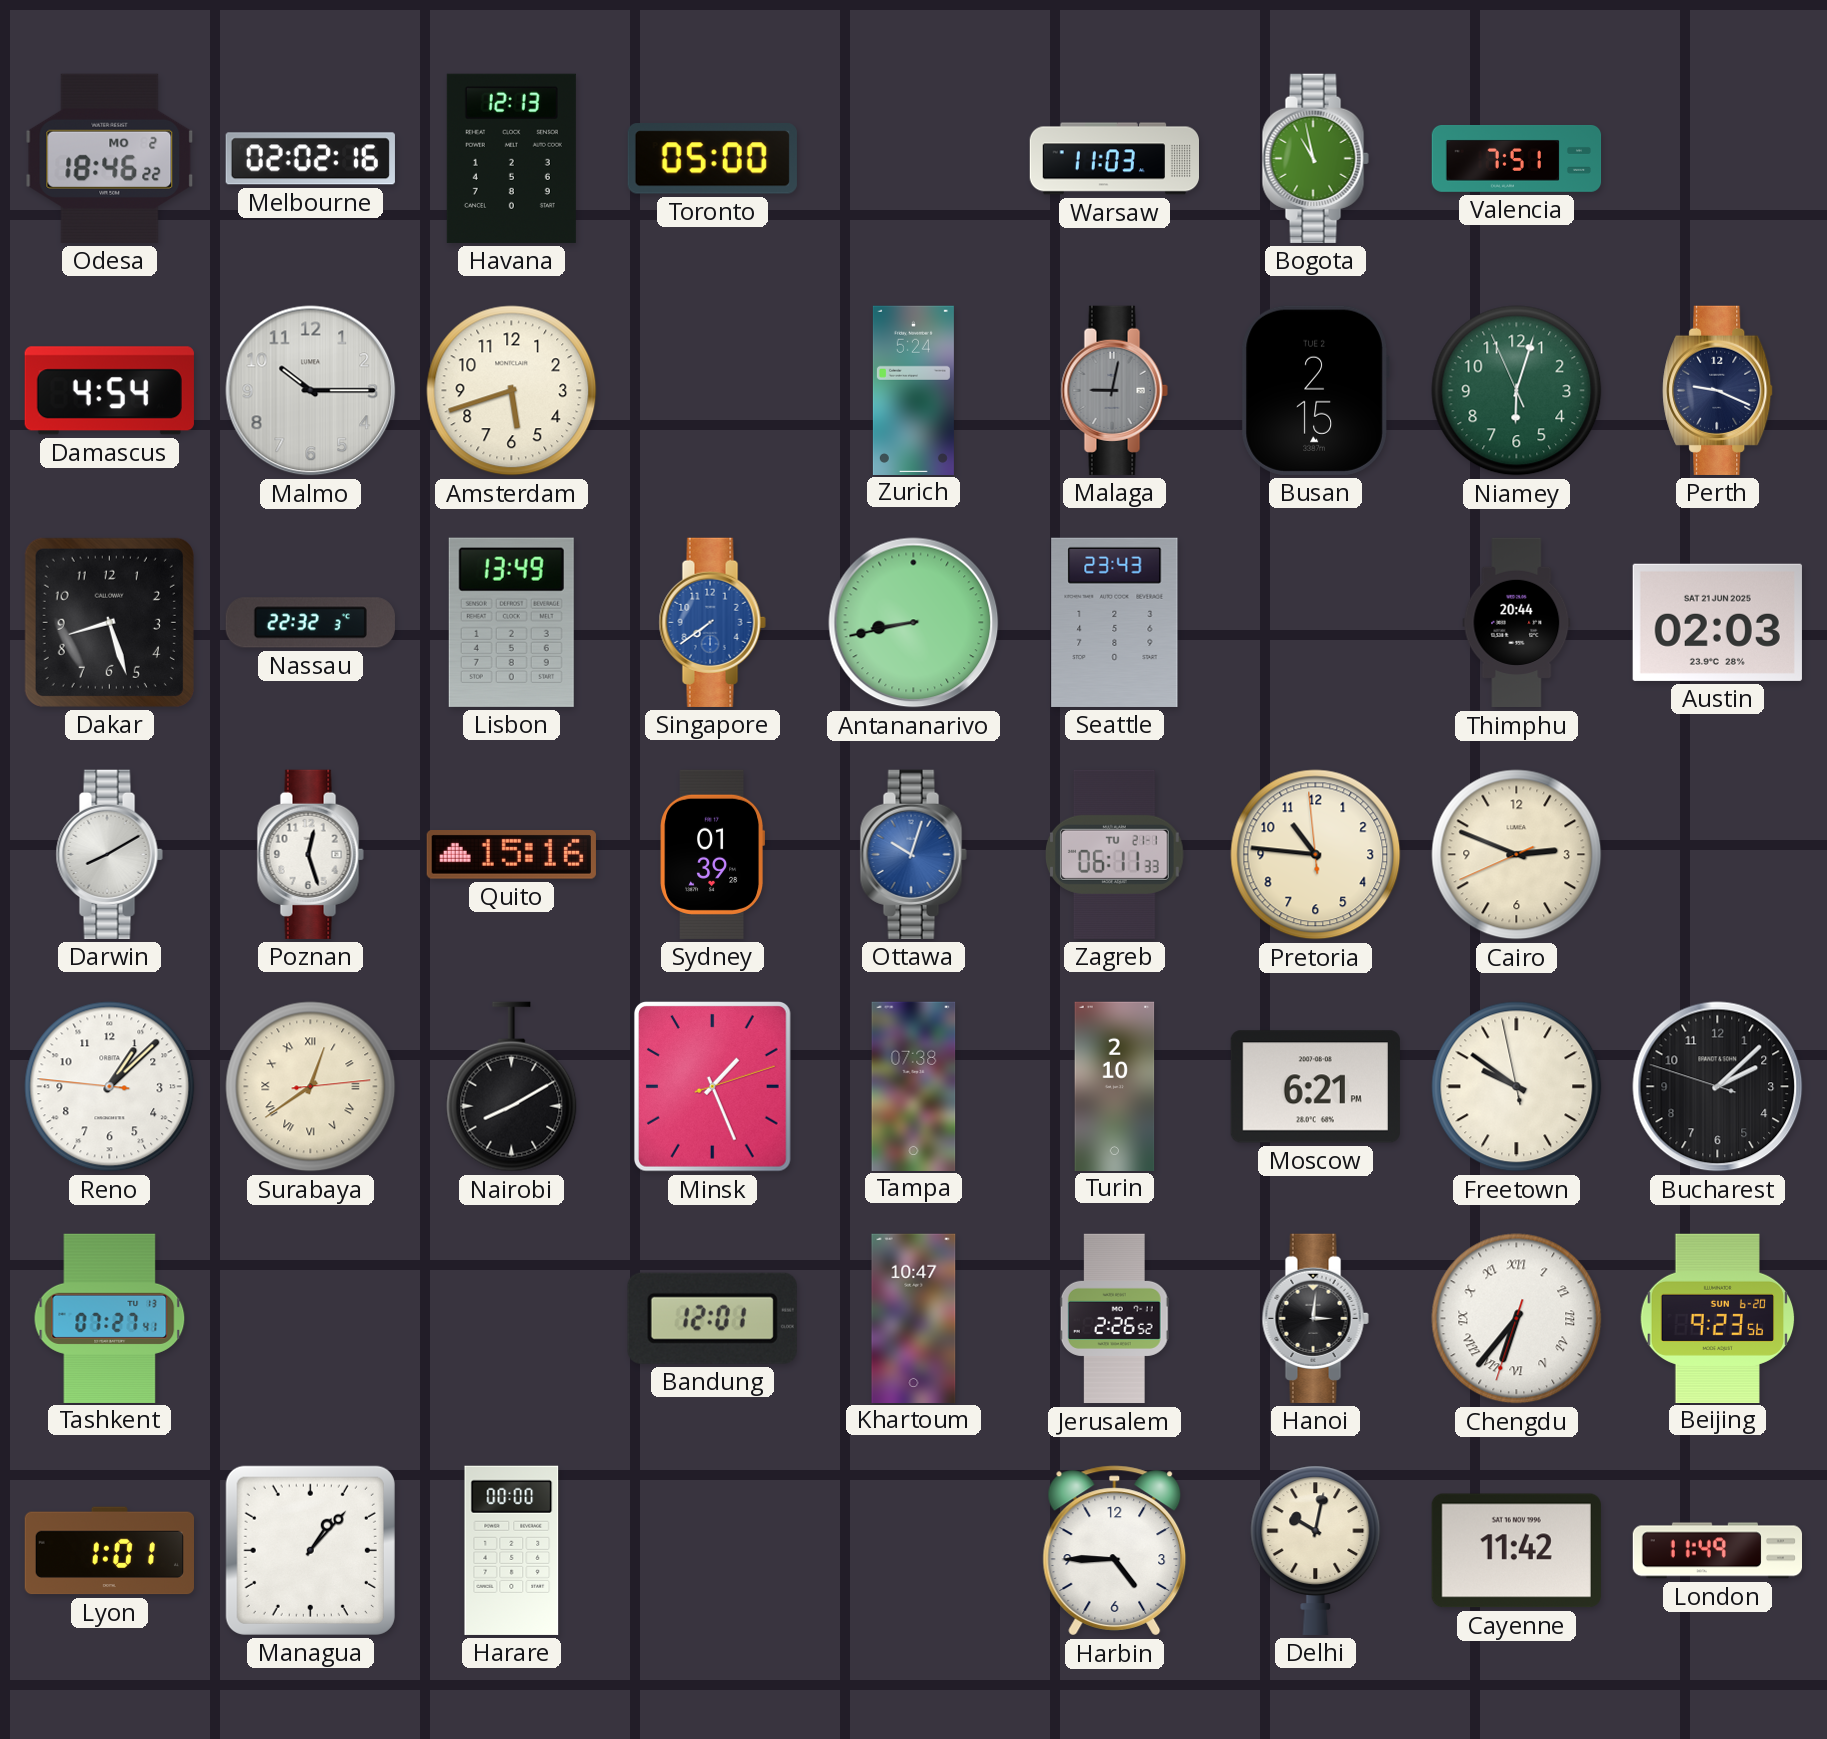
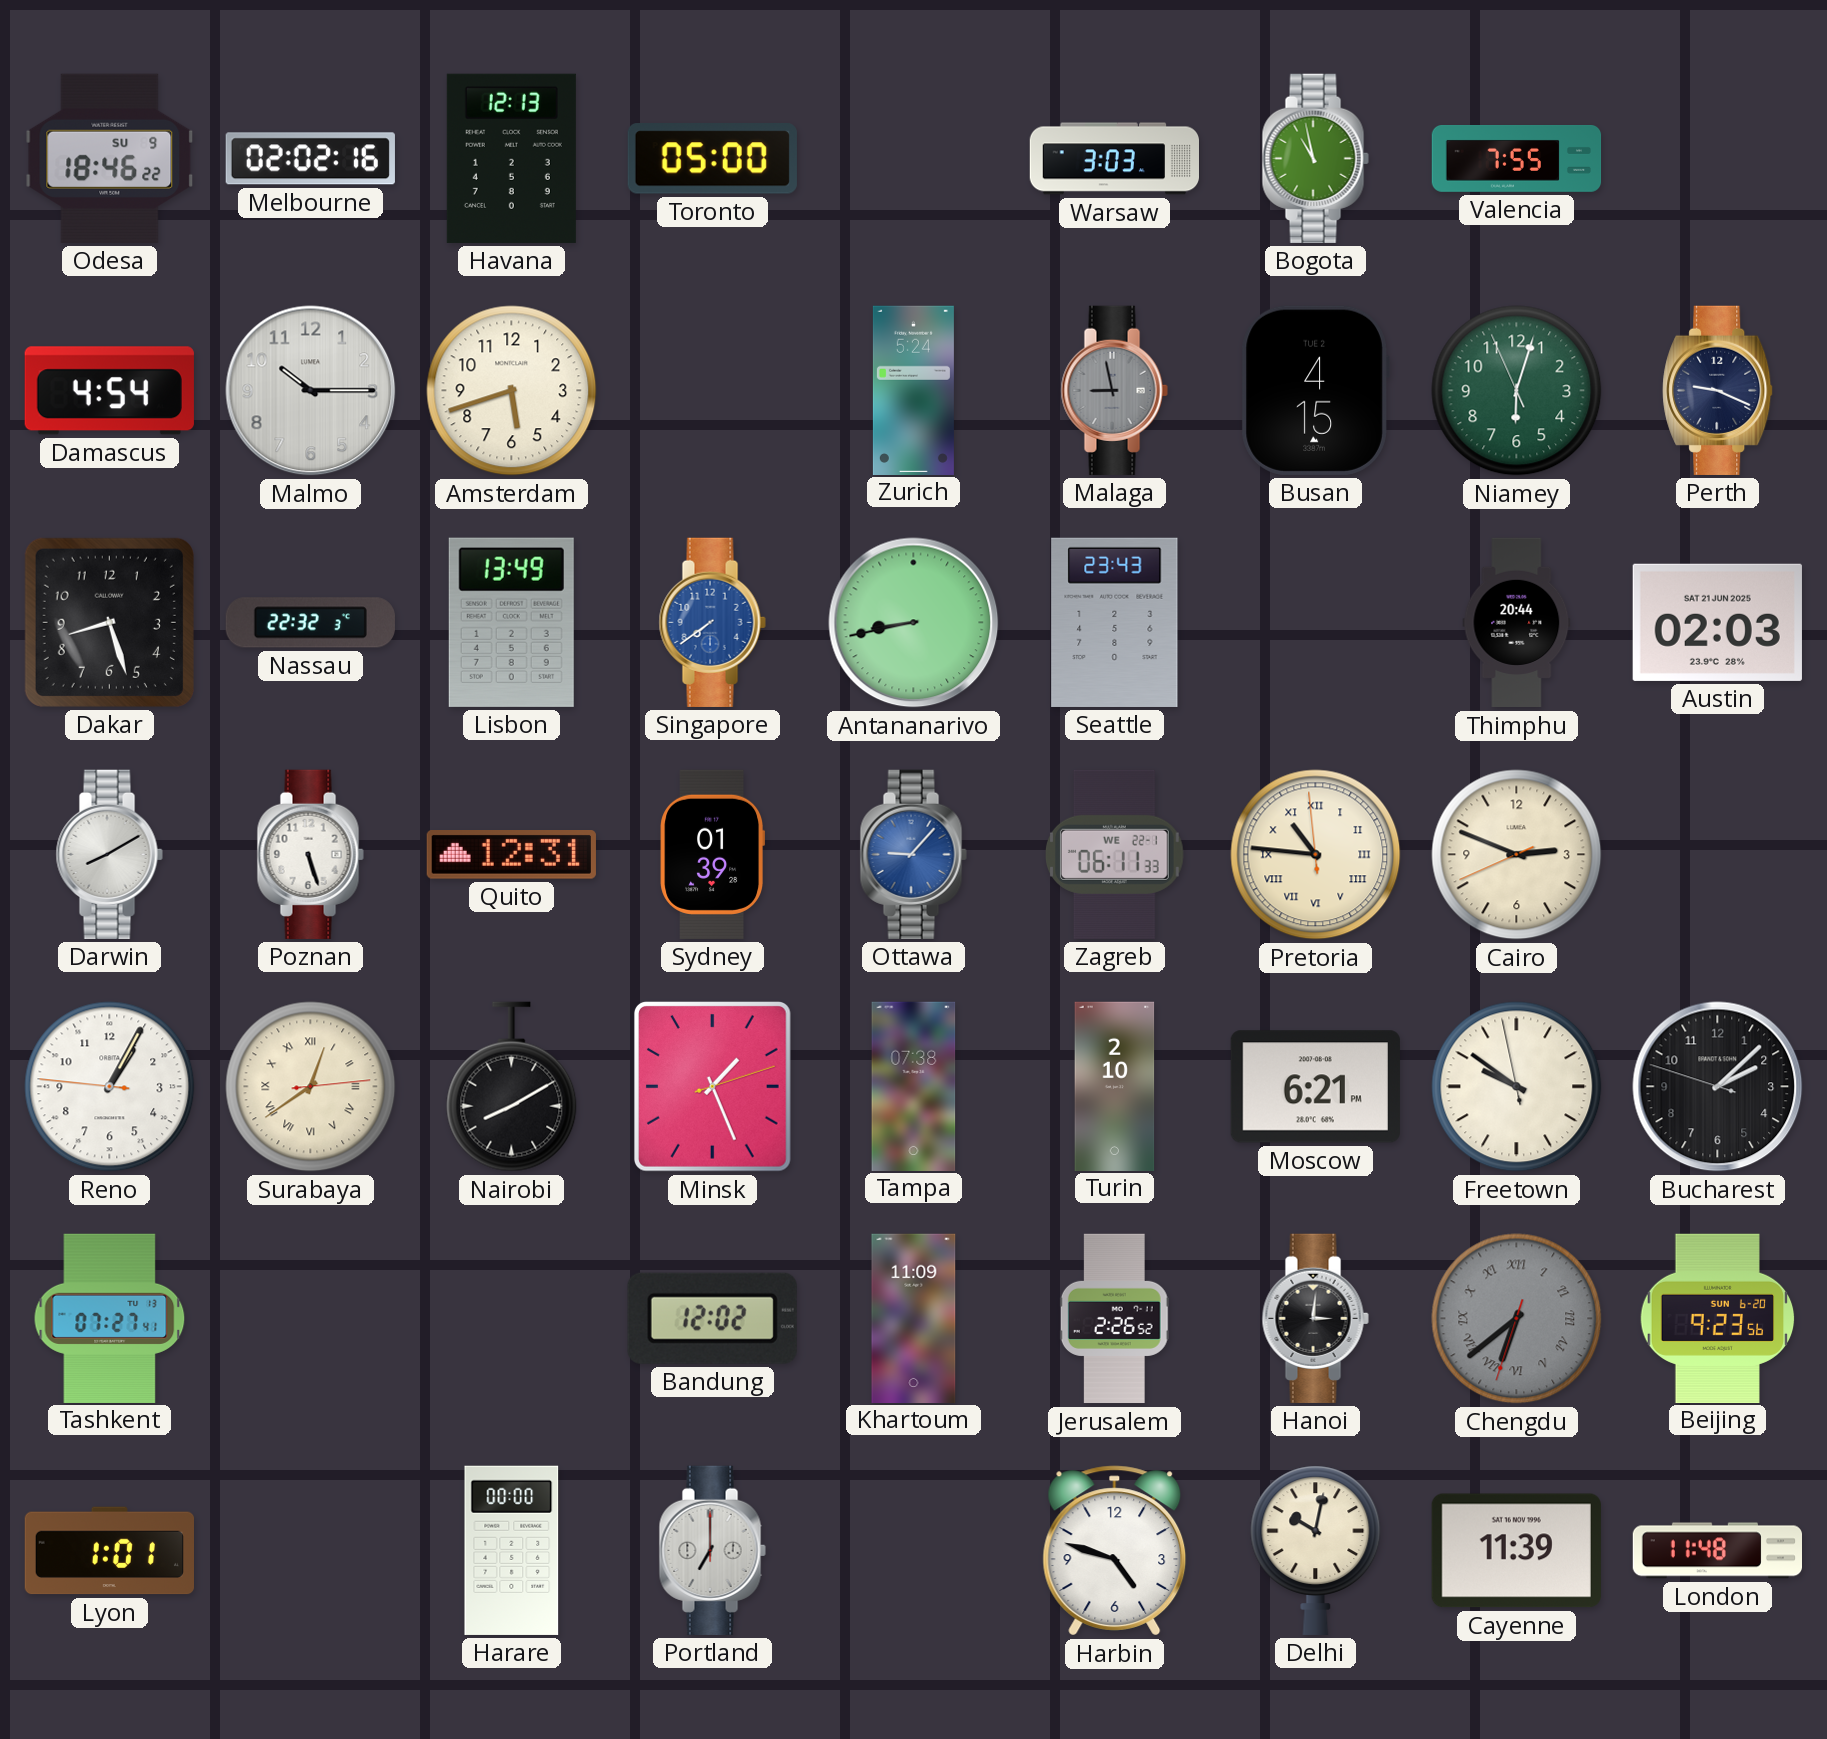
Odesa date: MO 2 -> SU 9
Warsaw: 11:03 -> 3:03
Valencia: 7:51 -> 7:55
Malaga: 9:02 -> 8:58
Busan: 2:15 -> 4:15
Poznan: 12:27 -> 5:27
Quito: 15:16 -> 12:31
Ottawa: 10:03 -> 9:07
Zagreb date: TU 21-1 -> WE 22-1
Pretoria numerals: Arabic -> Roman
Reno: 1:07 -> 1:04
Bandung: 12:01 -> 12:02
Khartoum: 10:47 -> 11:09
Chengdu: 6:36 -> 6:38
Chengdu dial: white -> grey
Managua: 1:07 -> none
Portland: none -> 7:00
Harbin: 4:45 -> 4:48
Cayenne: 11:42 -> 11:39
London: 11:49 -> 11:48
